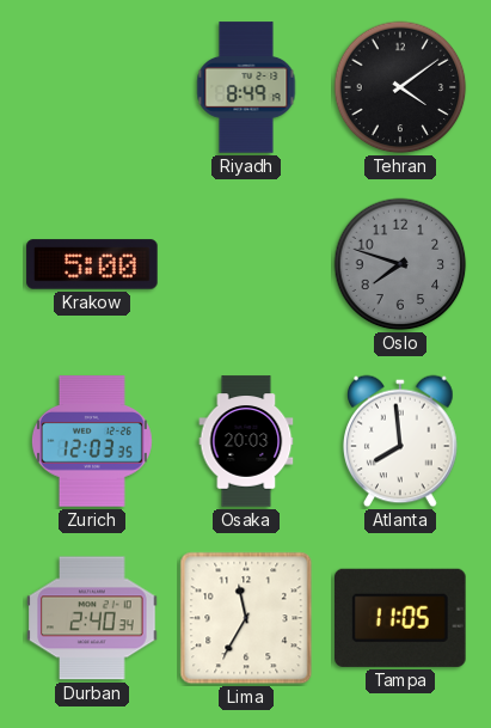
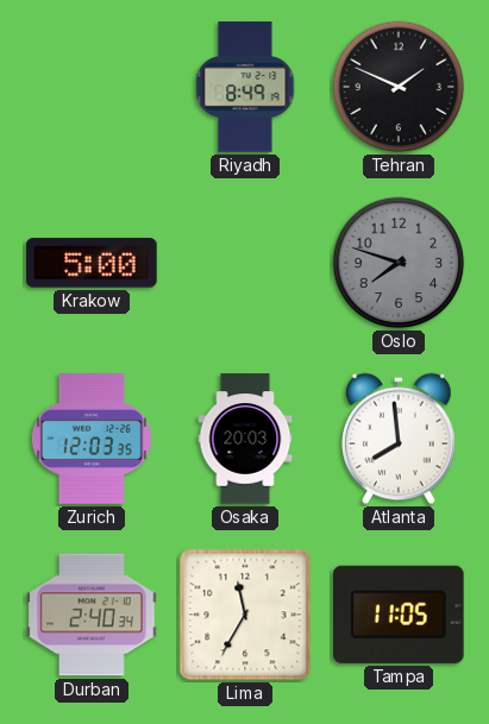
Tehran: 4:09 -> 1:49
